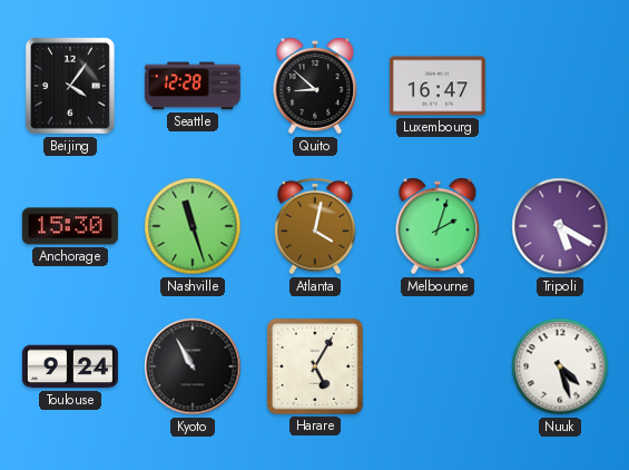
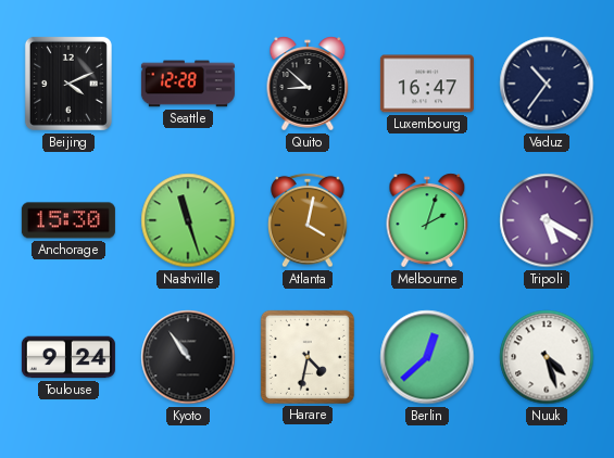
Beijing: 4:06 -> 4:11
Vaduz: none -> 10:36
Kyoto: 10:55 -> 10:54
Harare: 5:05 -> 4:32
Berlin: none -> 12:38
